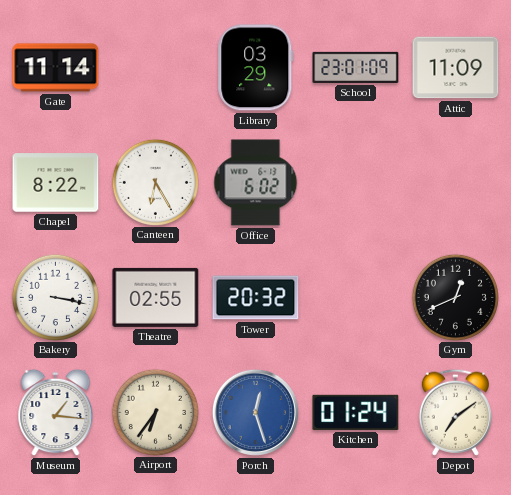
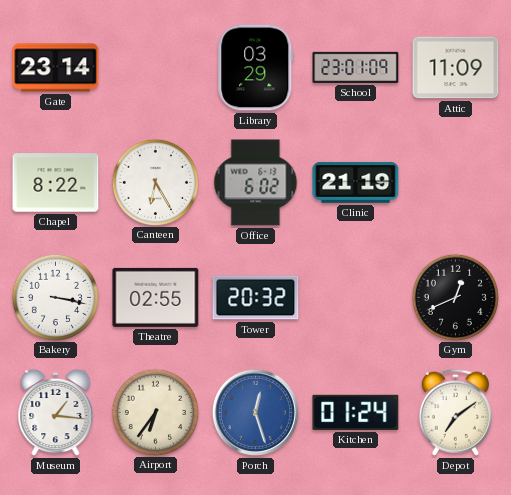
Gate: 11:14 -> 23:14
Clinic: none -> 21:19
